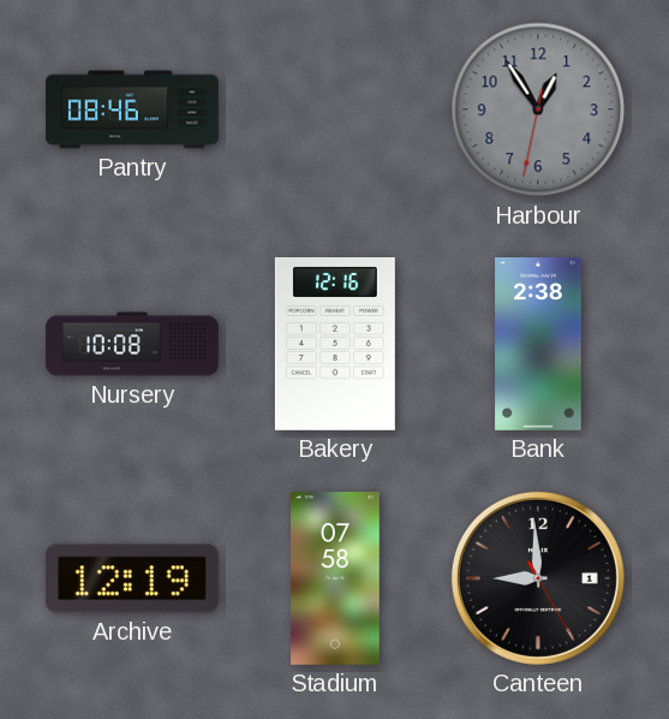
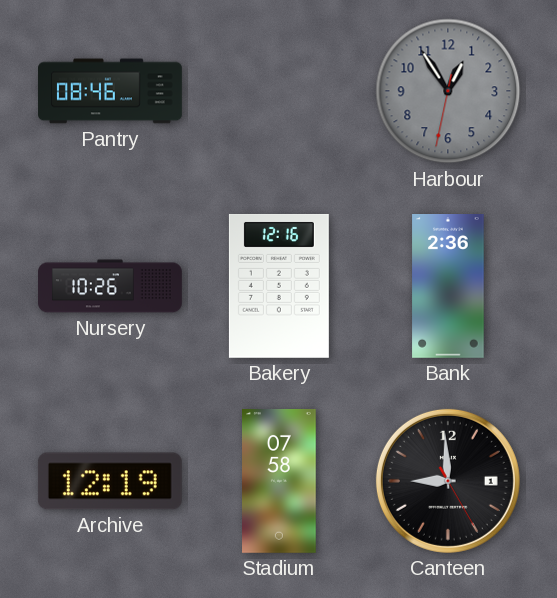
Nursery: 10:08 -> 10:26
Bank: 2:38 -> 2:36
